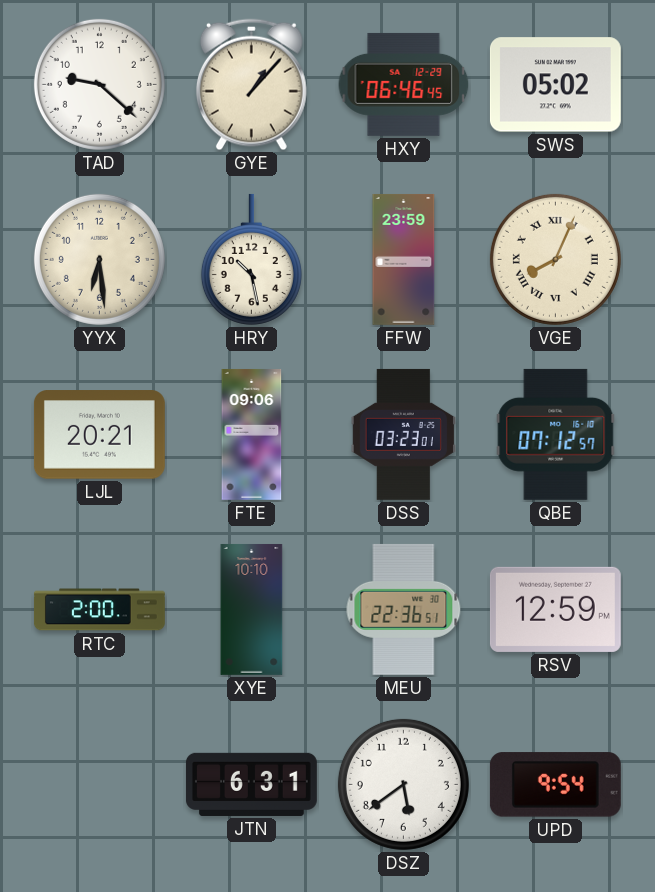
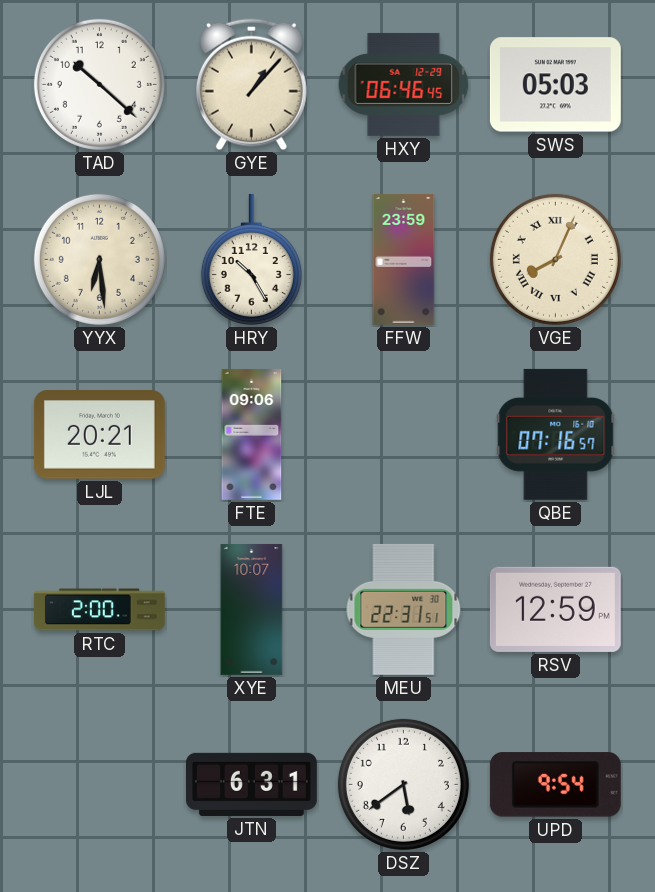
TAD: 9:22 -> 10:22
SWS: 05:02 -> 05:03
HRY: 10:28 -> 10:25
DSS: 03:23 -> none
QBE: 07:12 -> 07:16
XYE: 10:10 -> 10:07
MEU: 22:36 -> 22:31
